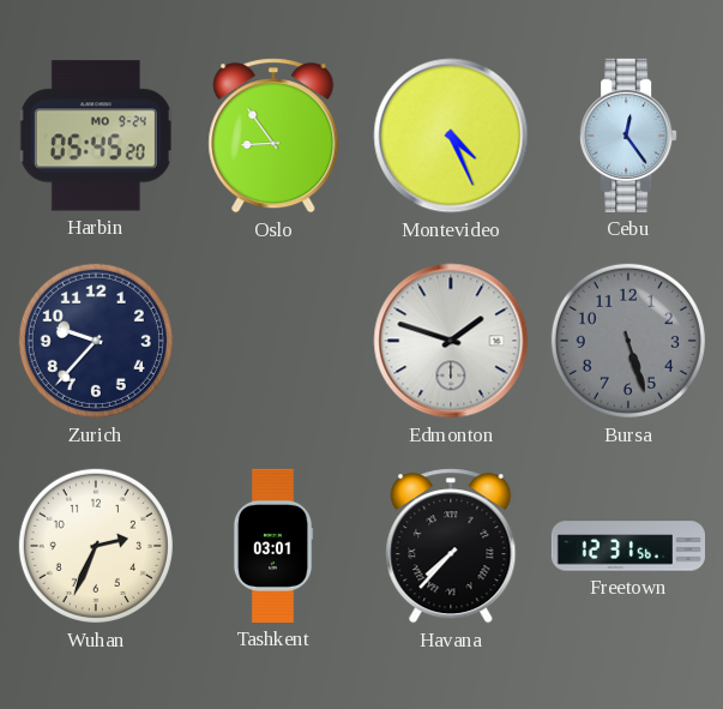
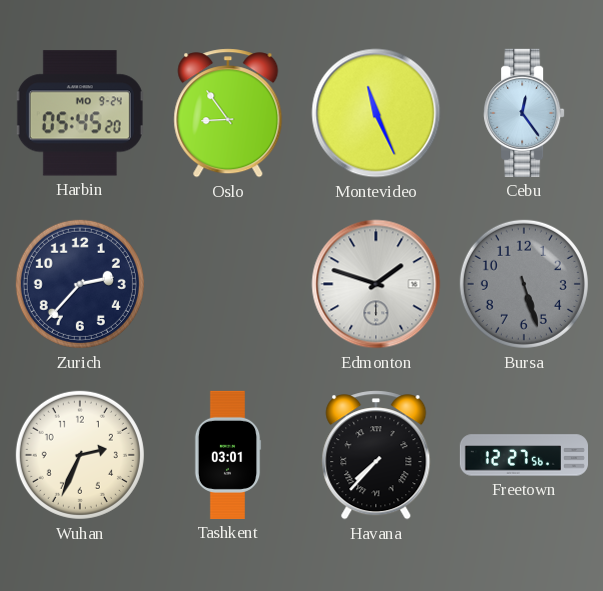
Montevideo: 4:26 -> 11:26
Zurich: 9:37 -> 2:37
Freetown: 12:31 -> 12:27
